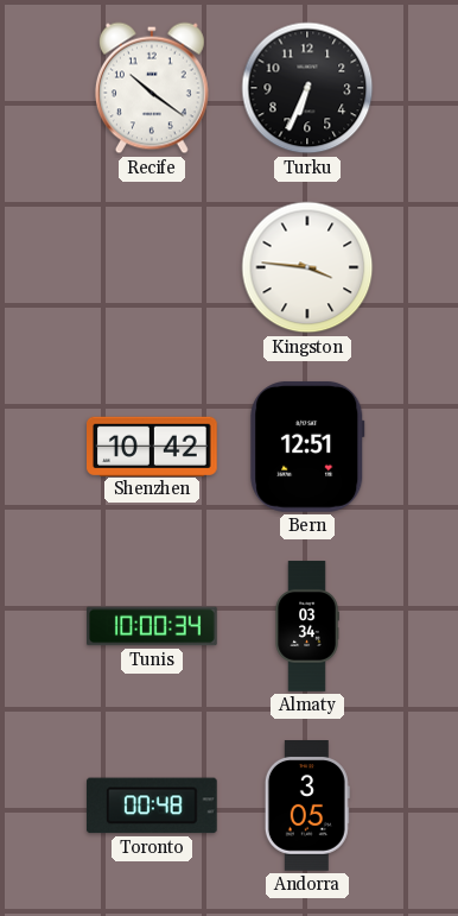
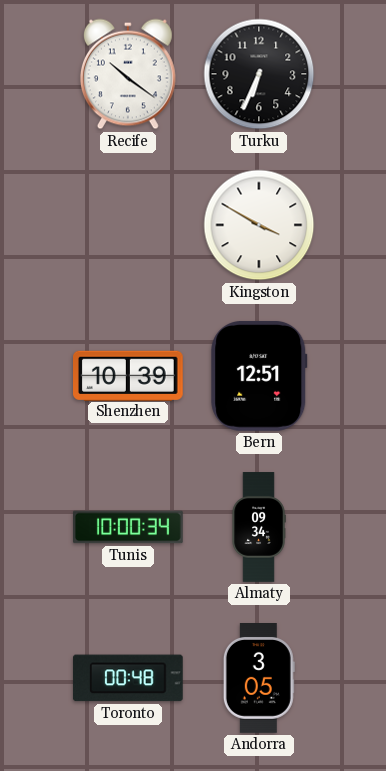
Kingston: 3:46 -> 3:50
Shenzhen: 10:42 -> 10:39
Almaty: 03:34 -> 09:34
